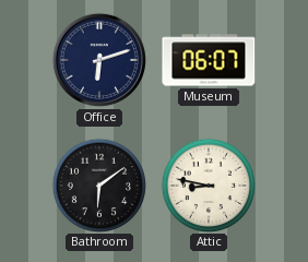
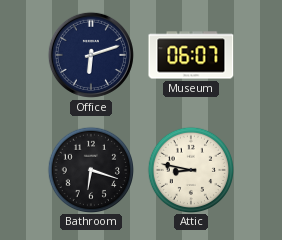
Bathroom: 6:09 -> 6:18
